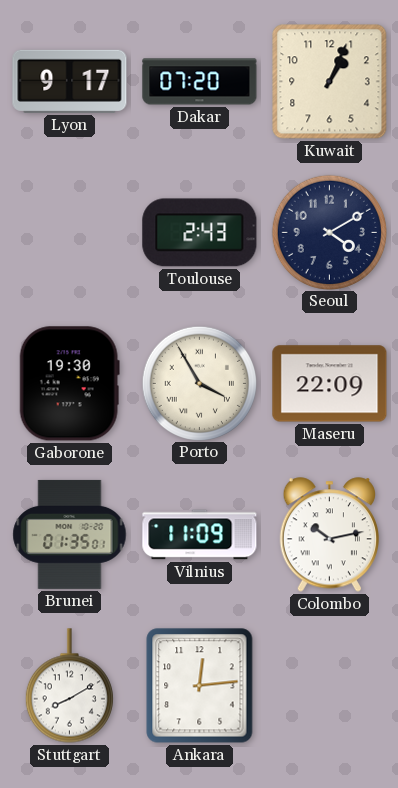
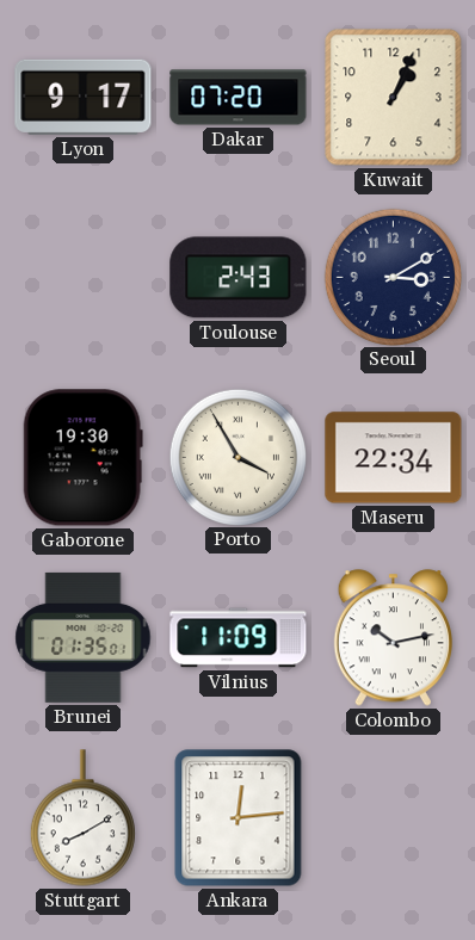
Seoul: 4:10 -> 3:10
Maseru: 22:09 -> 22:34
